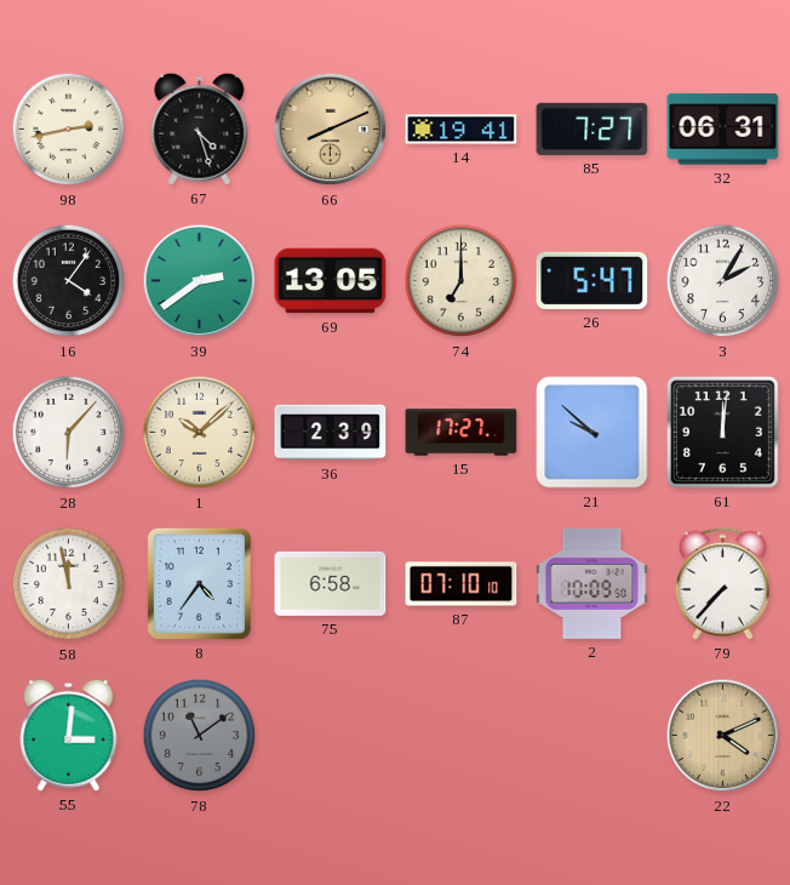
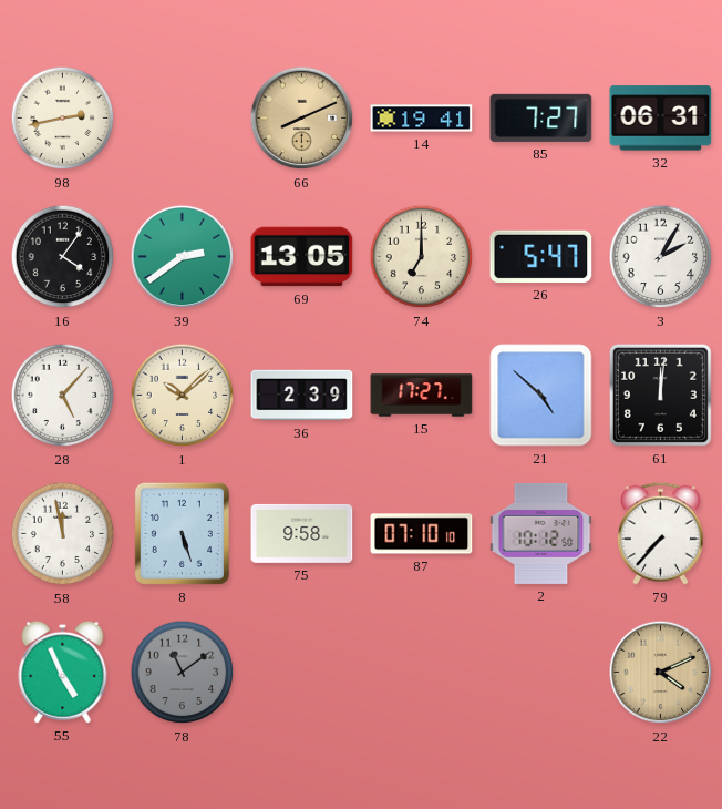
67: 4:27 -> none
28: 6:07 -> 5:07
21: 9:52 -> 4:52
8: 4:36 -> 5:27
75: 6:58 -> 9:58
2: 10:09 -> 10:12
55: 3:01 -> 4:56
